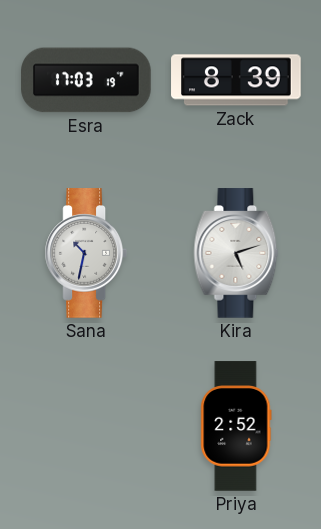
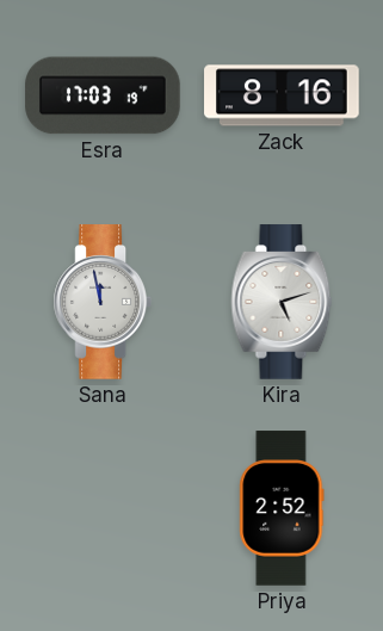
Zack: 8:39 -> 8:16
Sana: 10:32 -> 11:58
